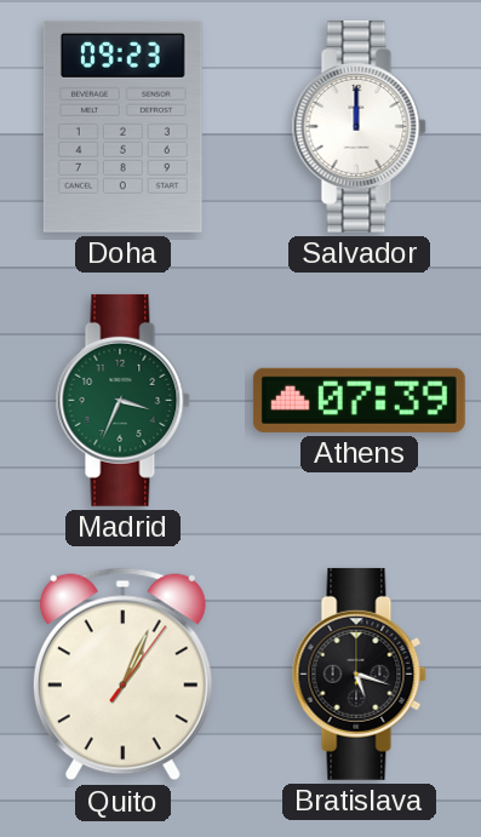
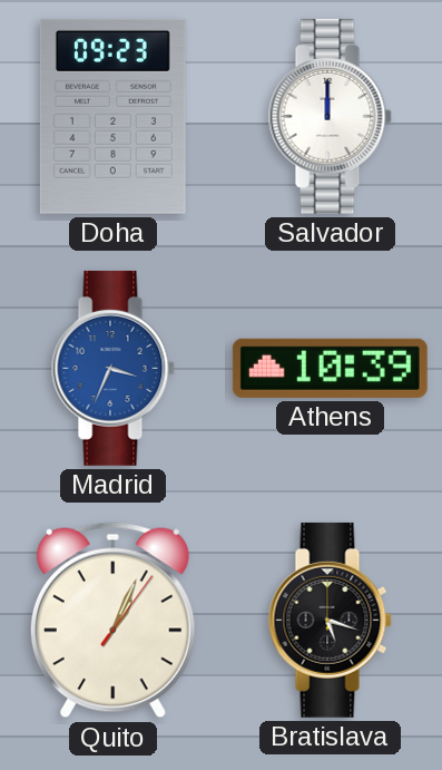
Madrid dial: green -> blue
Athens: 07:39 -> 10:39
